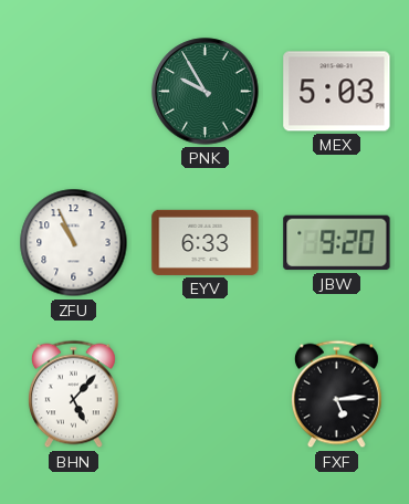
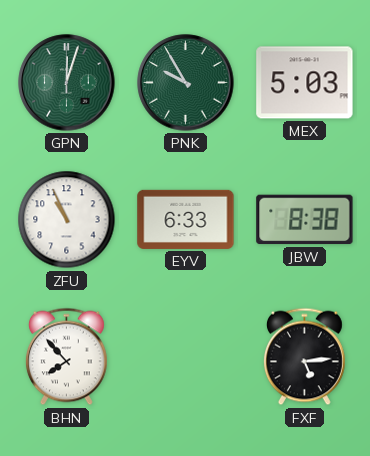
GPN: none -> 12:03
JBW: 9:20 -> 8:38
BHN: 5:07 -> 7:53
